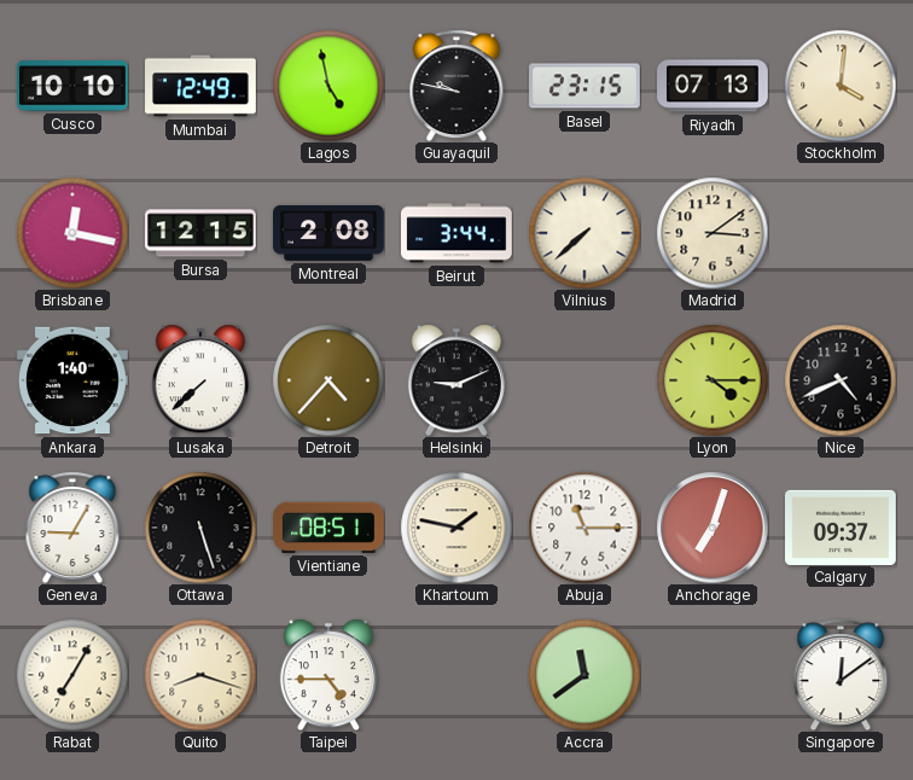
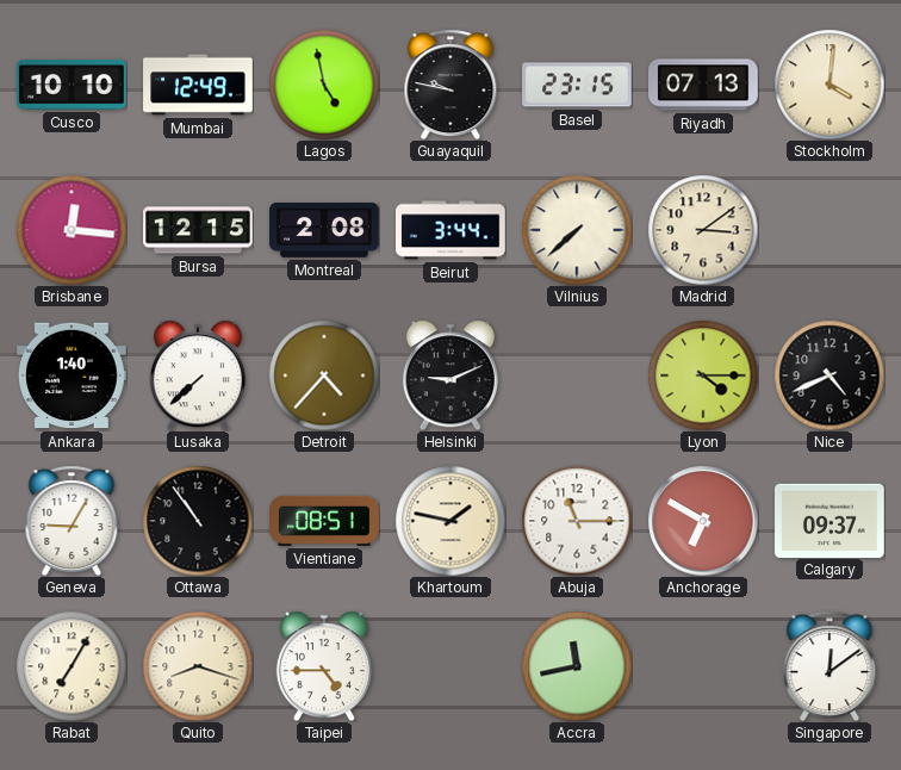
Brisbane: 12:17 -> 12:16
Ottawa: 5:27 -> 10:54
Anchorage: 7:03 -> 6:50
Accra: 11:39 -> 11:43
